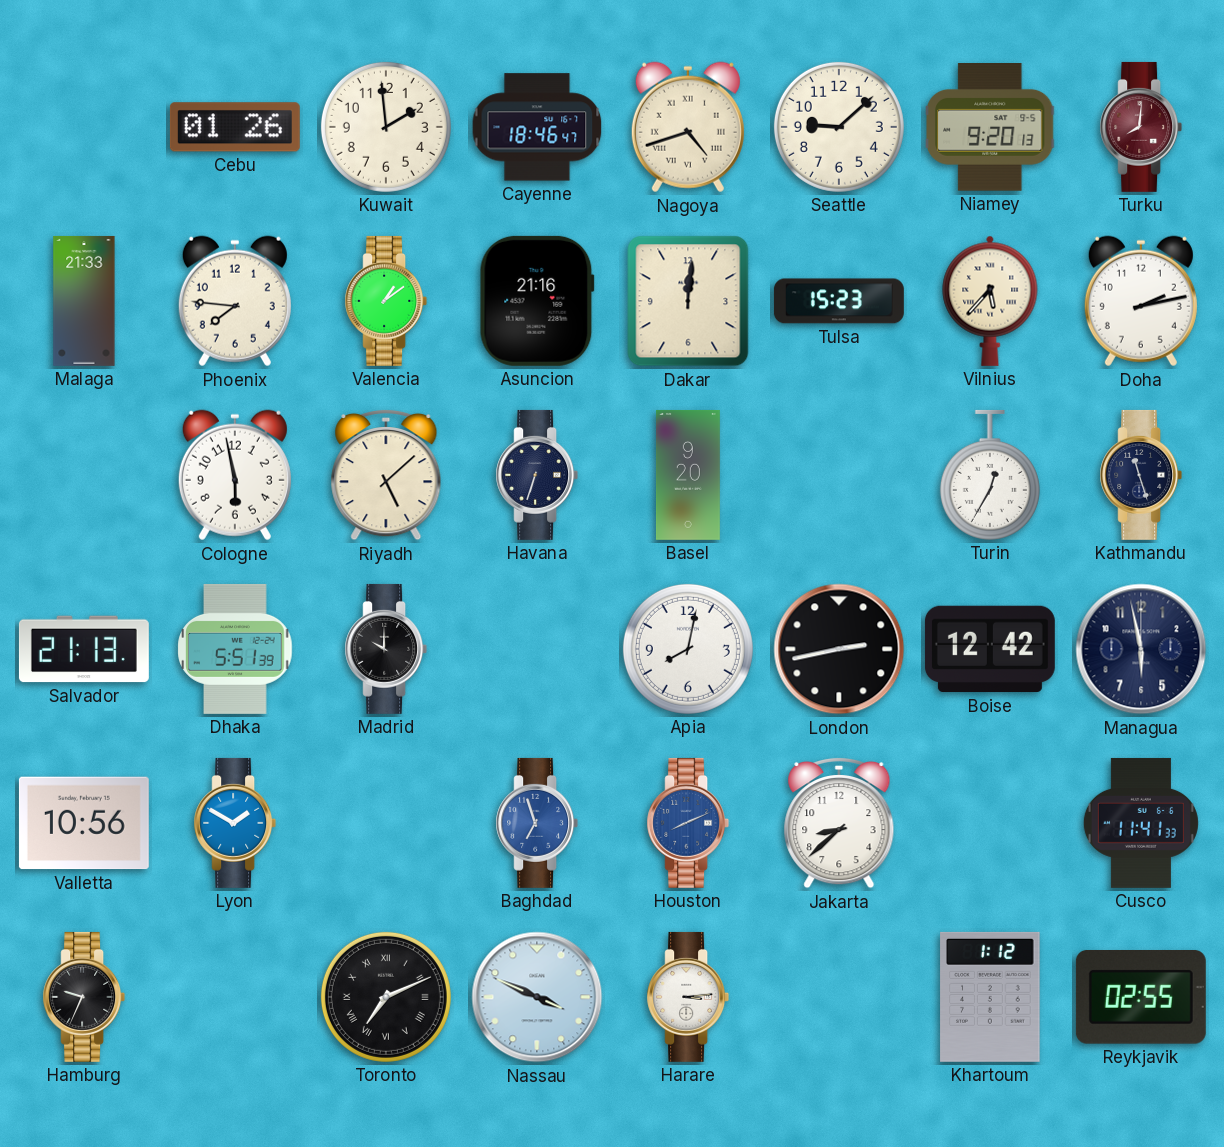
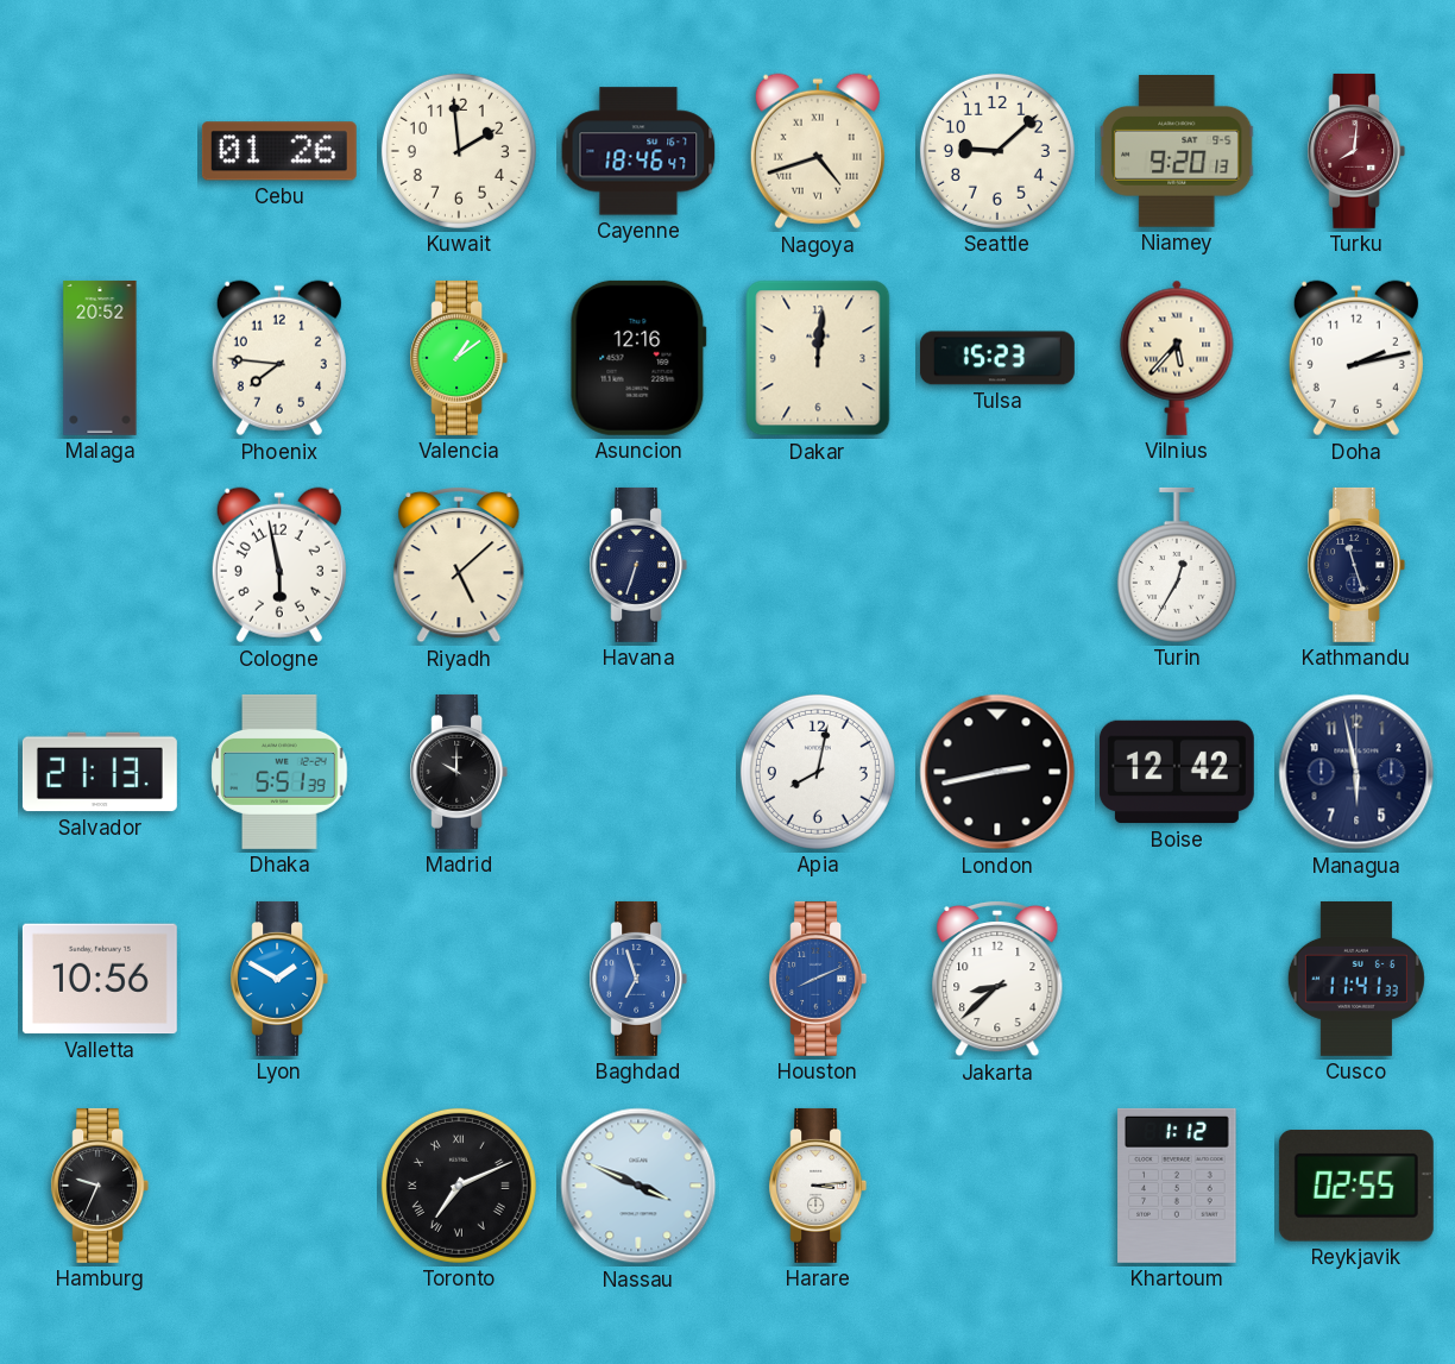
Malaga: 21:33 -> 20:52
Asuncion: 21:16 -> 12:16
Basel: 9:20 -> none
